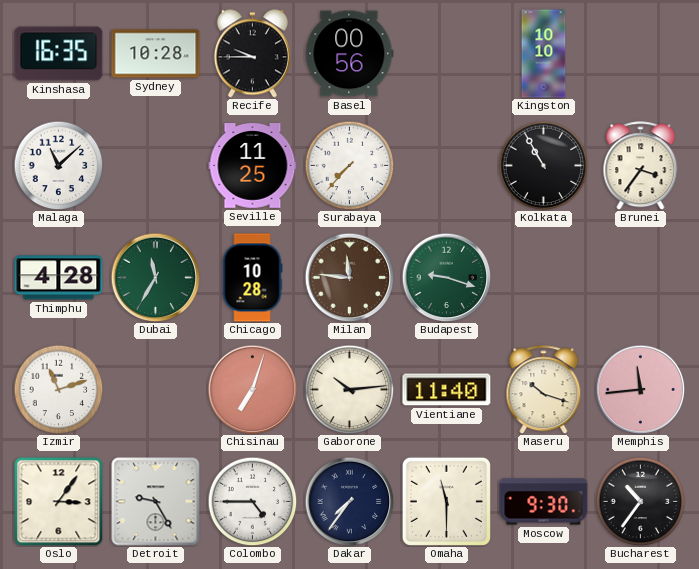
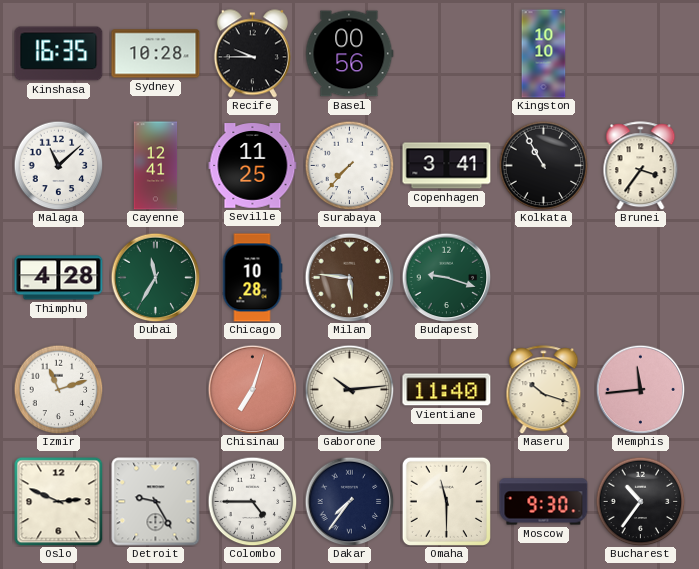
Cayenne: none -> 12:41
Copenhagen: none -> 3:41
Milan: 11:46 -> 5:46
Oslo: 3:06 -> 2:49
